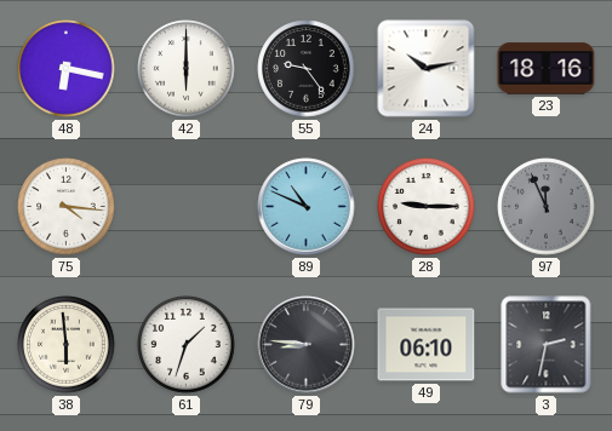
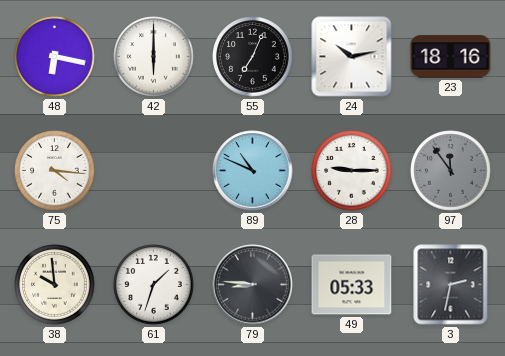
55: 9:24 -> 7:04
97: 11:56 -> 11:54
38: 5:59 -> 9:59
49: 06:10 -> 05:33
